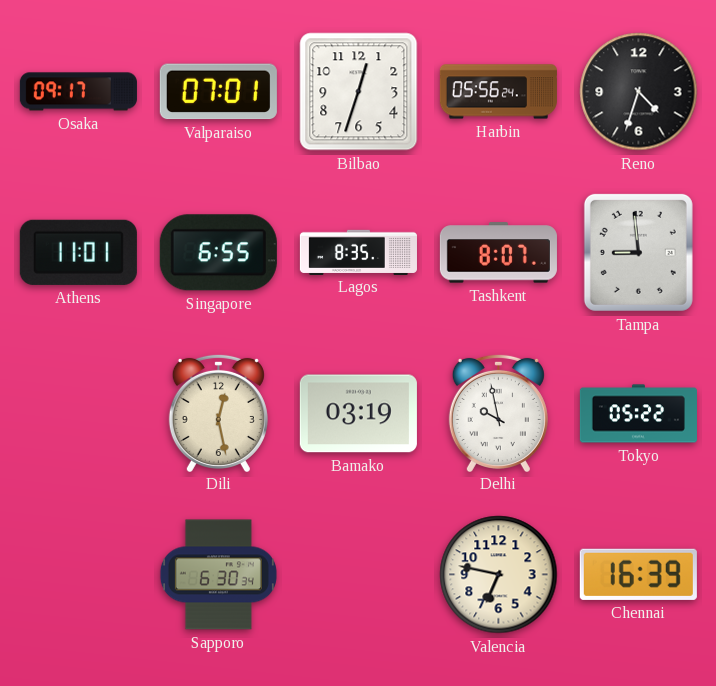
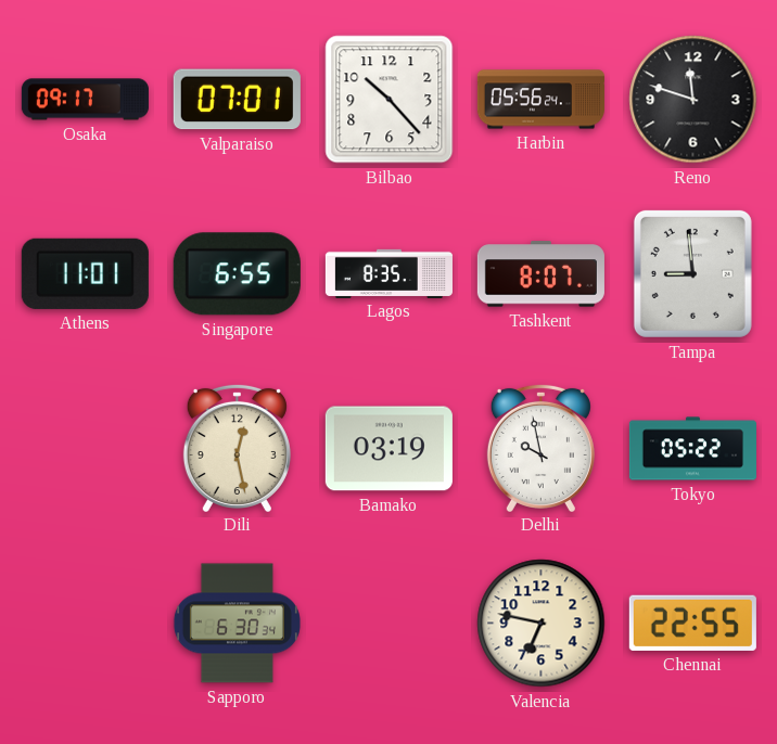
Bilbao: 12:33 -> 10:23
Reno: 4:33 -> 11:48
Chennai: 16:39 -> 22:55
